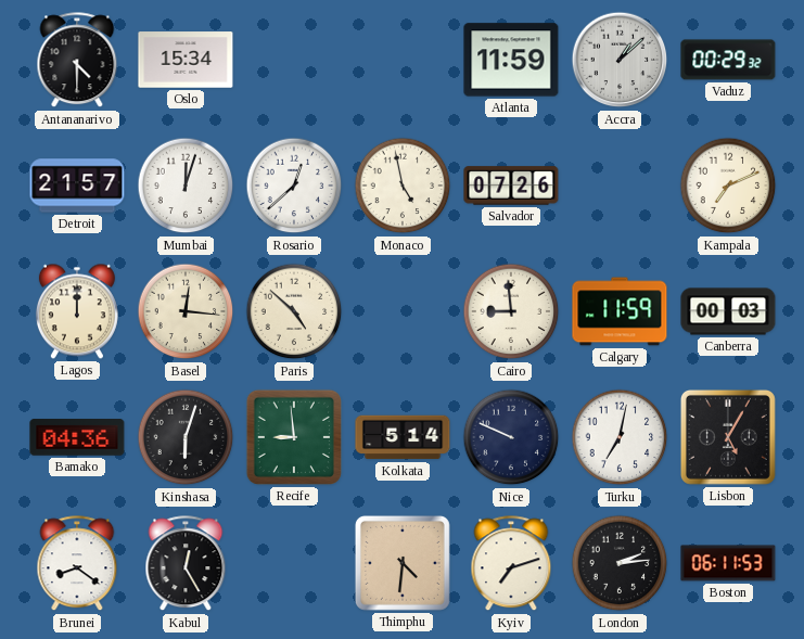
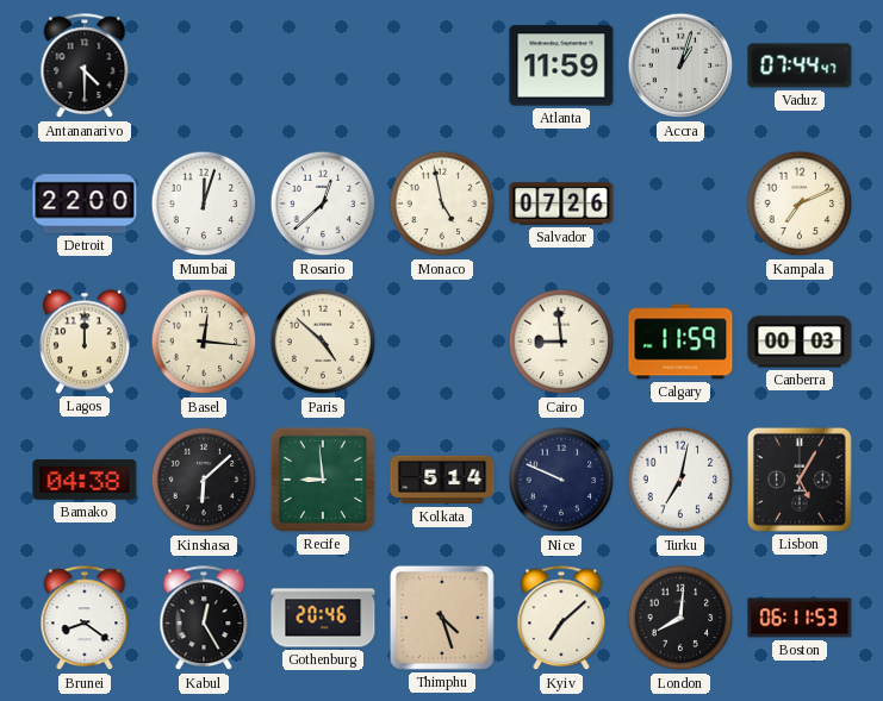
Oslo: 15:34 -> none
Accra: 1:08 -> 1:03
Vaduz: 00:29 -> 07:44
Detroit: 21:57 -> 22:00
Bamako: 04:36 -> 04:38
Kinshasa: 6:03 -> 6:08
Gothenburg: none -> 20:46
Thimphu: 4:31 -> 4:27
Kyiv: 7:12 -> 7:08
London: 2:14 -> 8:01
